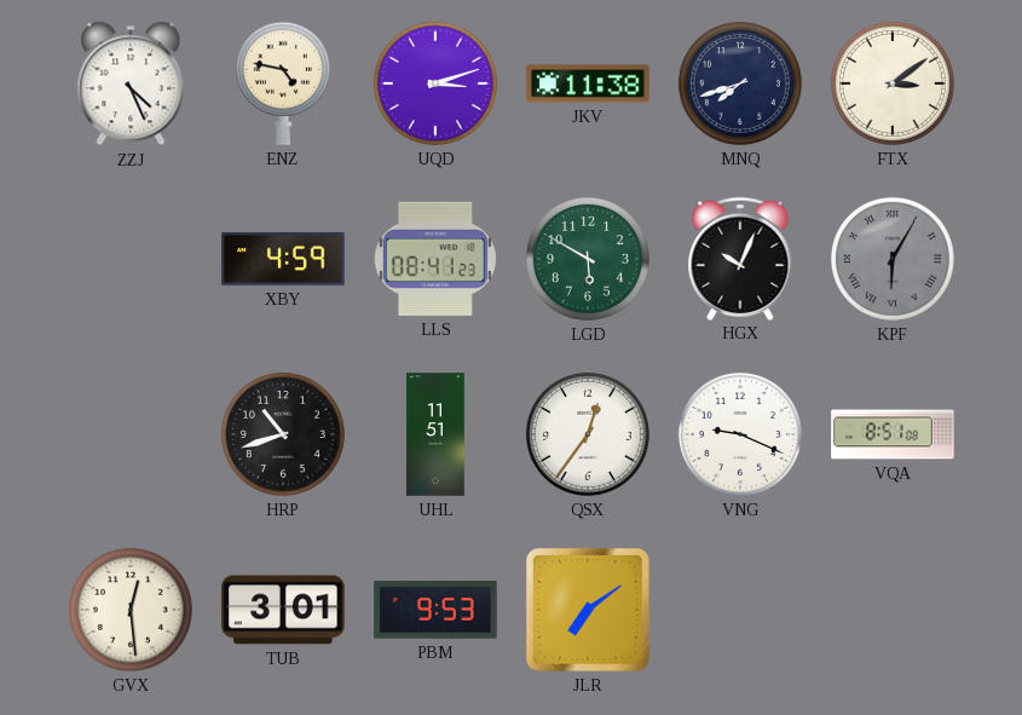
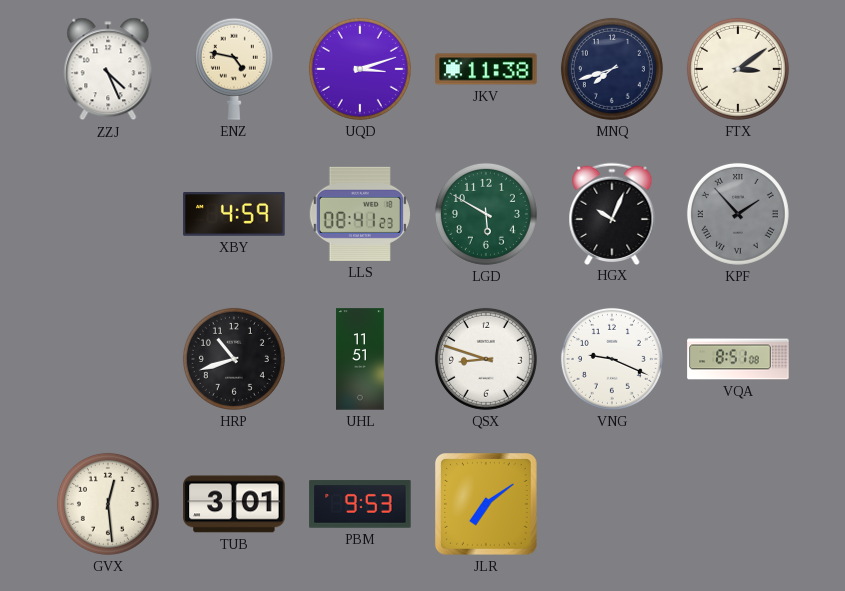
KPF: 6:05 -> 1:53
QSX: 12:36 -> 8:48
